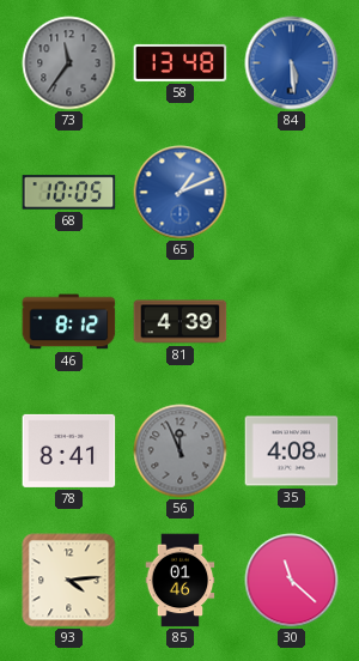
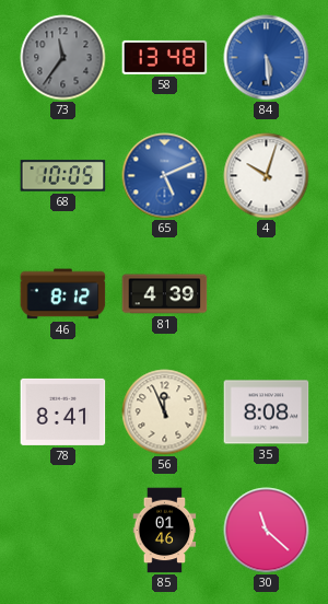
65: 1:11 -> 5:11
4: none -> 10:03
56 dial: grey -> cream
35: 4:08 -> 8:08
93: 4:14 -> none
